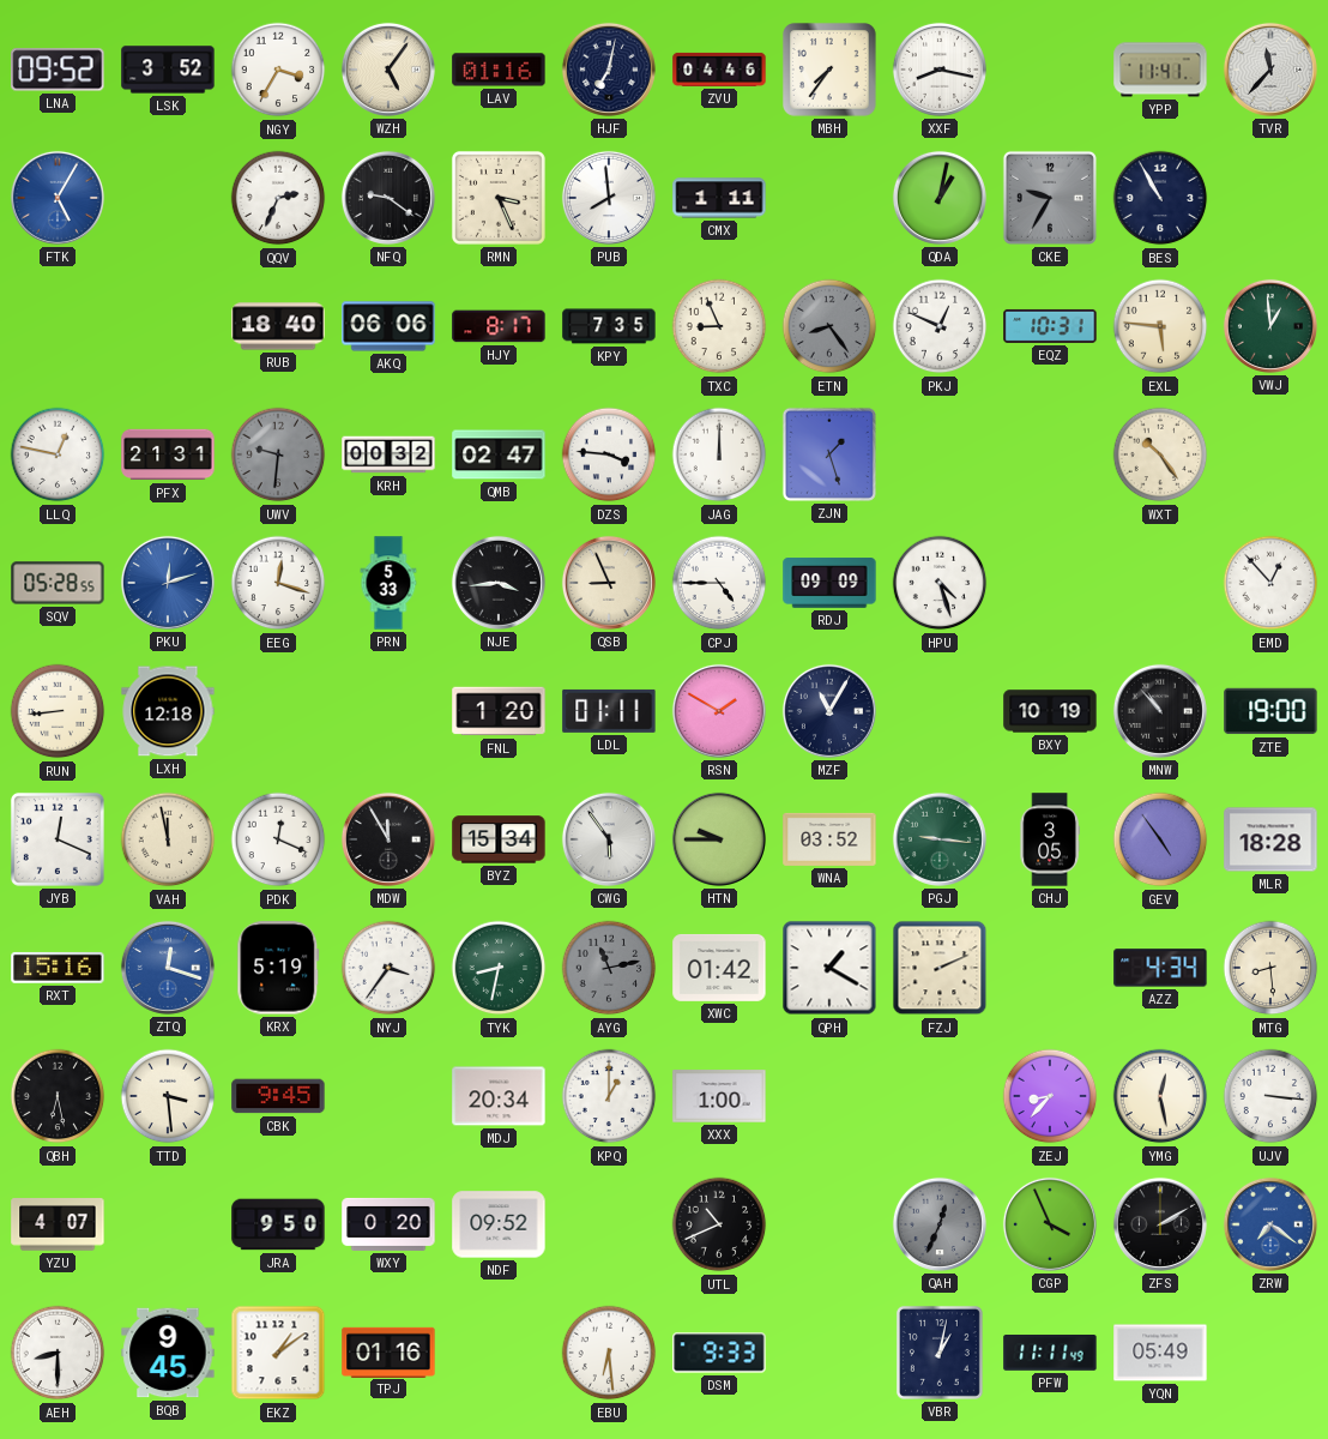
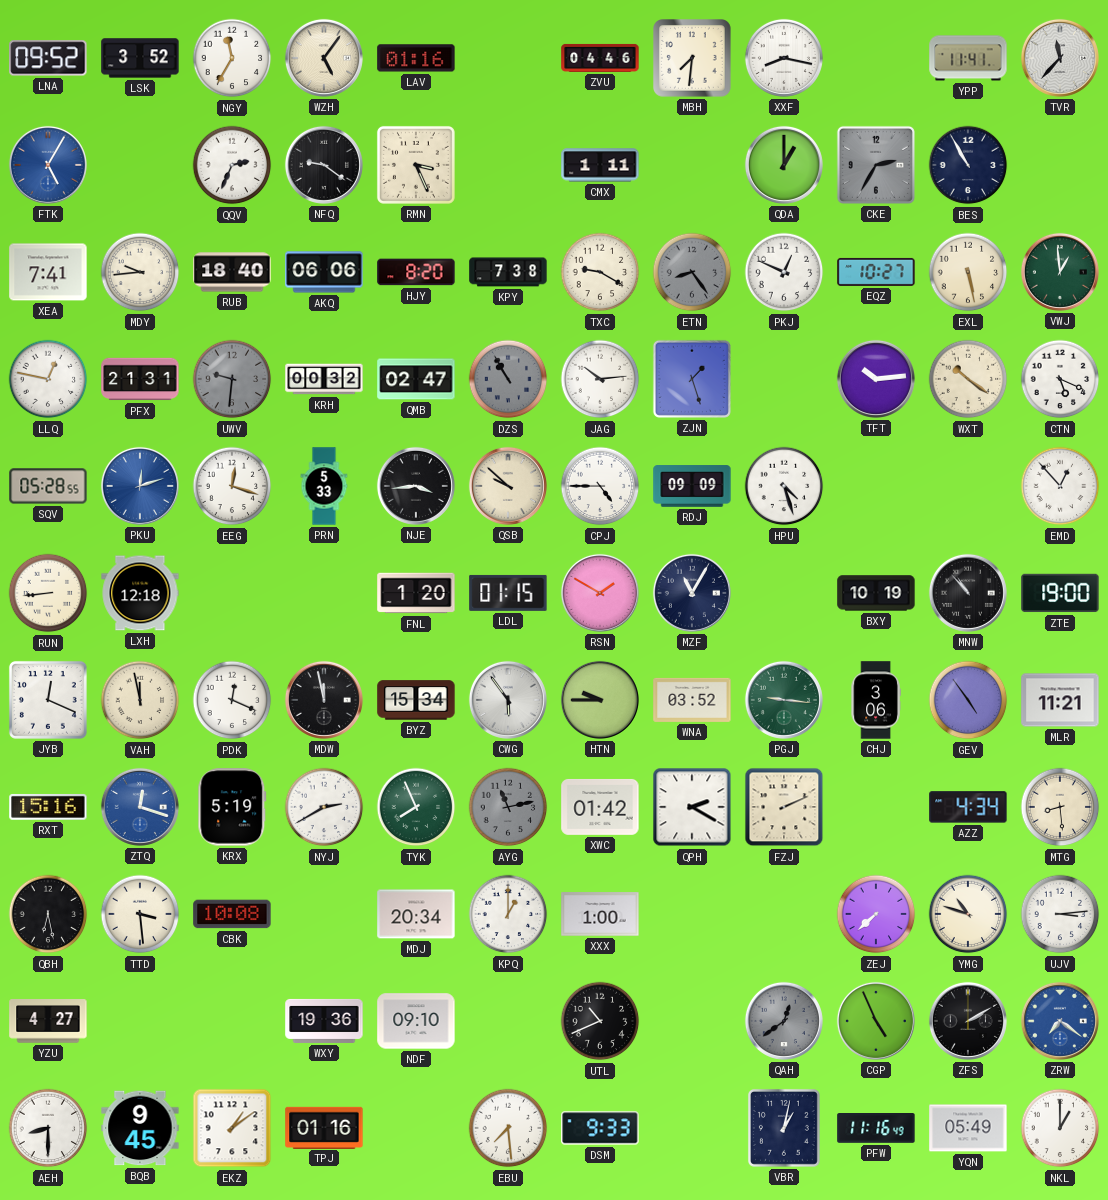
NGY: 3:35 -> 11:35
HJF: 7:02 -> none
MBH: 7:36 -> 7:31
PUB: 7:59 -> none
QDA: 1:02 -> 1:00
CKE: 9:35 -> 2:35
XEA: none -> 7:41
MDY: none -> 9:44
HJY: 8:17 -> 8:20
KPY: 7:35 -> 7:38
TXC: 8:56 -> 9:20
EQZ: 10:31 -> 10:27
EXL: 5:46 -> 5:28
DZS: 3:46 -> 10:55
DZS dial: white -> grey
JAG: 12:00 -> 10:14
TFT: none -> 10:14
WXT: 10:24 -> 10:21
CTN: none -> 5:19
QSB: 8:56 -> 9:52
LDL: 01:11 -> 01:15
MDW: 11:55 -> 11:58
CHJ: 3:05 -> 3:06
MLR: 18:28 -> 11:21
NYJ: 3:36 -> 2:40
TYK: 8:32 -> 7:56
QPH: 1:20 -> 2:20
CBK: 9:45 -> 10:08
ZEJ: 8:37 -> 7:38
YMG: 12:28 -> 10:48
UJV: 3:16 -> 3:14
YZU: 4:07 -> 4:27
JRA: 9:50 -> none
WXY: 0:20 -> 19:36
NDF: 09:52 -> 09:10
QAH: 12:34 -> 12:39
CGP: 3:56 -> 4:56
EBU: 6:29 -> 7:29
PFW: 11:11 -> 11:16
NKL: none -> 1:00
